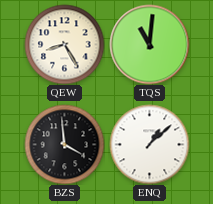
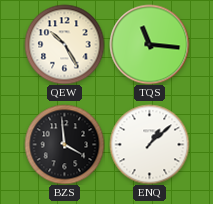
QEW: 8:25 -> 10:25
TQS: 11:01 -> 11:16
